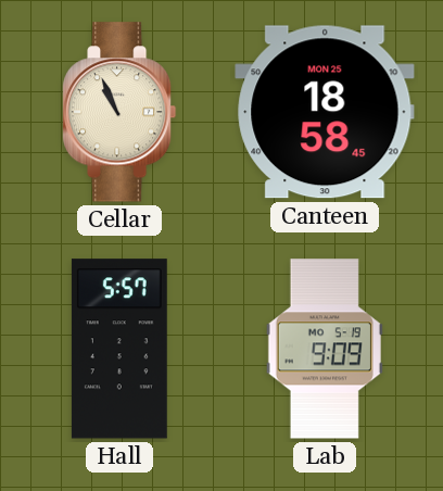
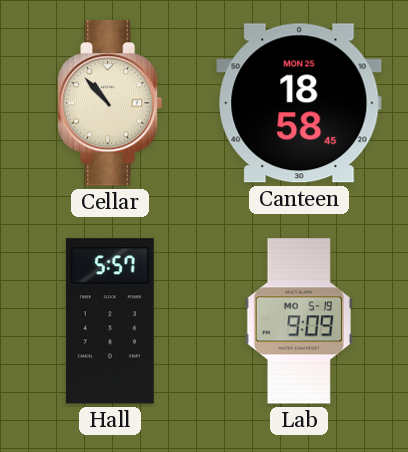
Cellar: 10:56 -> 10:53
